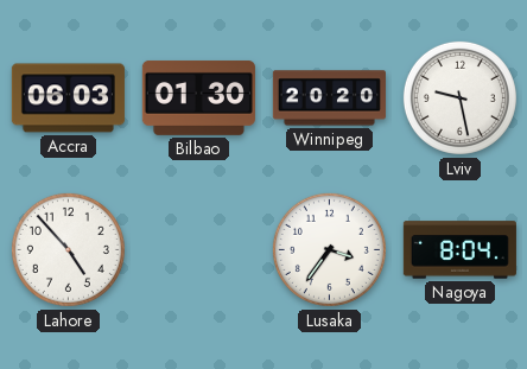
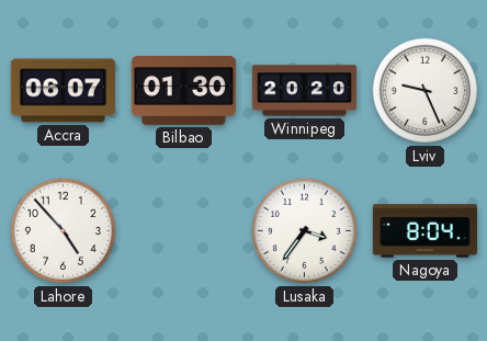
Accra: 06:03 -> 06:07
Lviv: 9:28 -> 9:26
